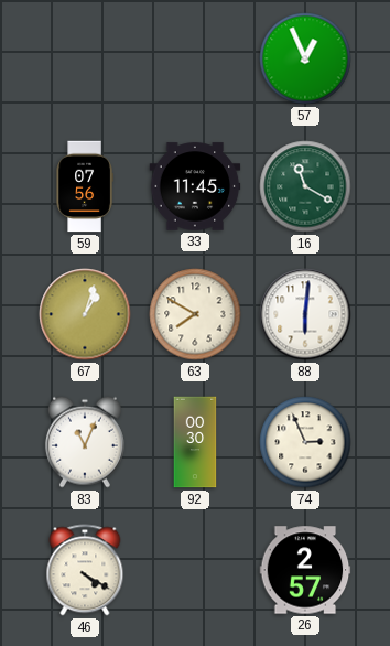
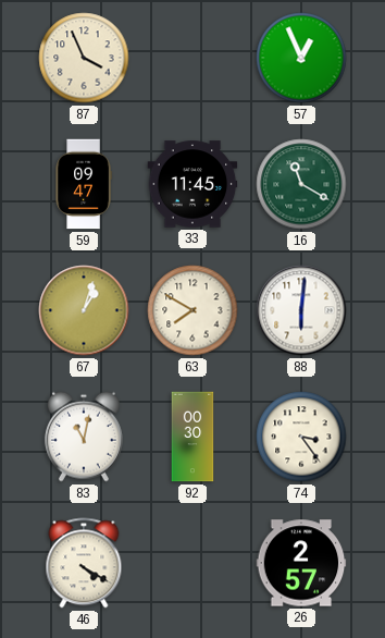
87: none -> 3:56
59: 07:56 -> 09:47
83: 11:04 -> 11:02
74: 2:56 -> 3:24
